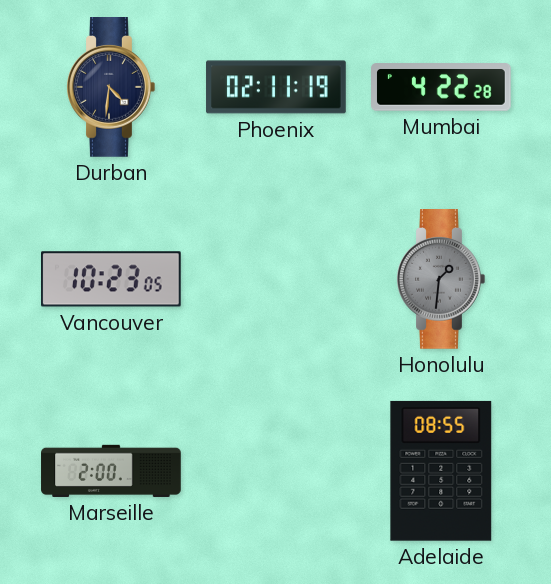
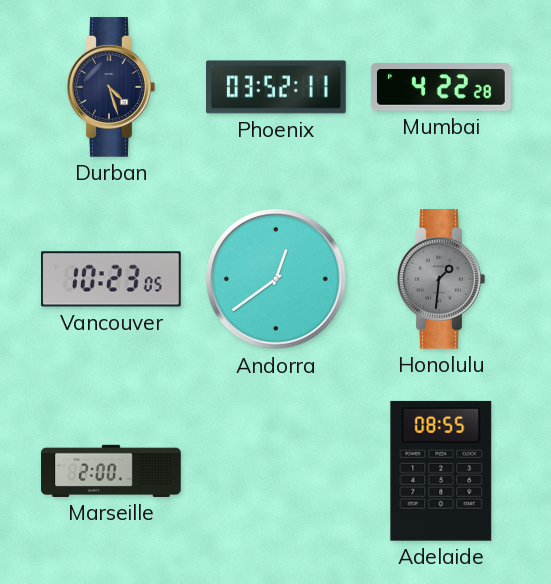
Durban: 4:31 -> 4:27
Phoenix: 02:11 -> 03:52
Andorra: none -> 12:39
